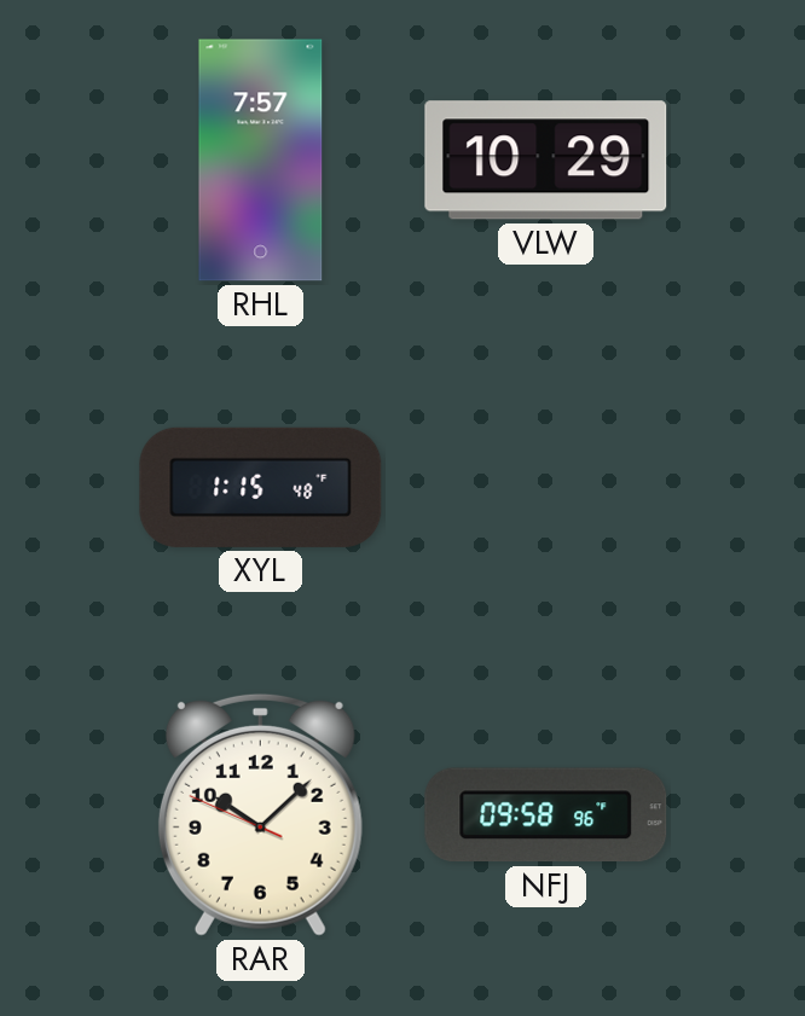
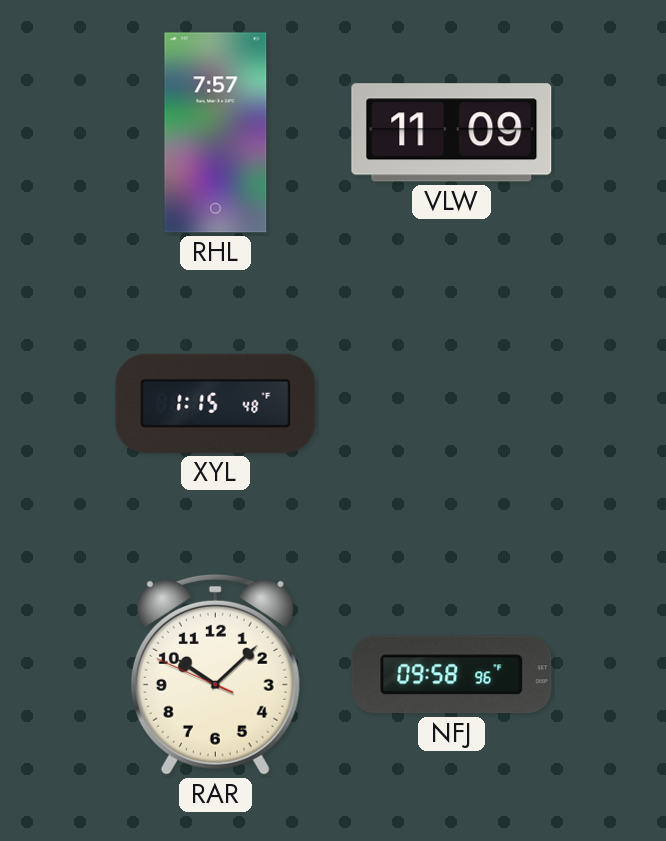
VLW: 10:29 -> 11:09
